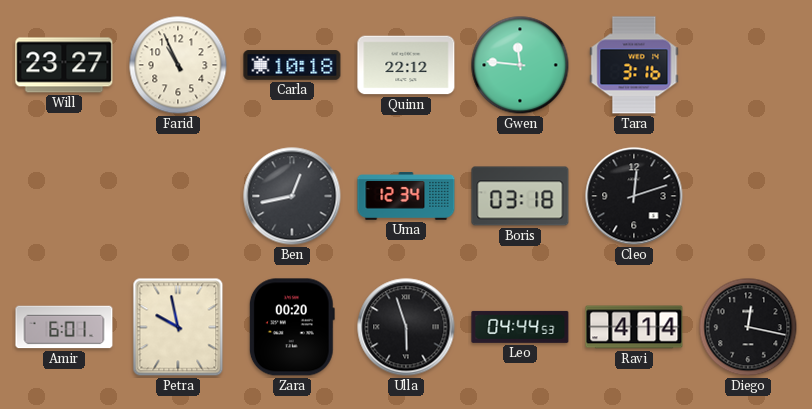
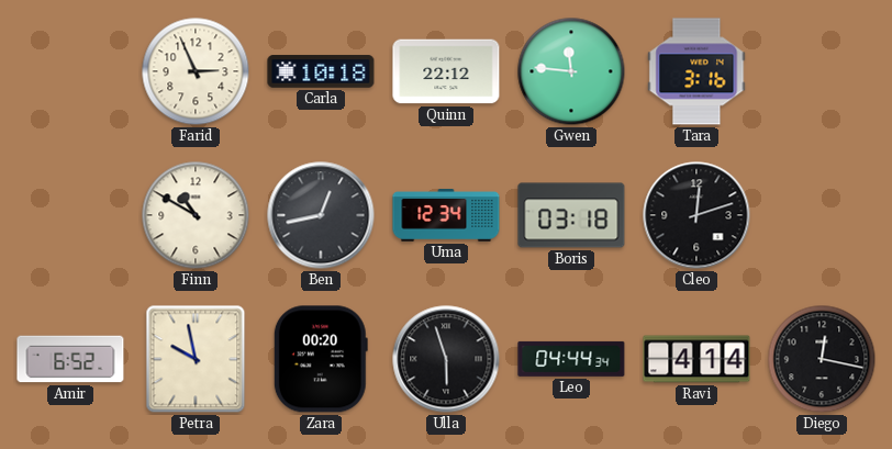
Will: 23:27 -> none
Farid: 10:56 -> 2:56
Finn: none -> 10:50
Amir: 6:01 -> 6:52
Leo: 04:44:53 -> 04:44:34
